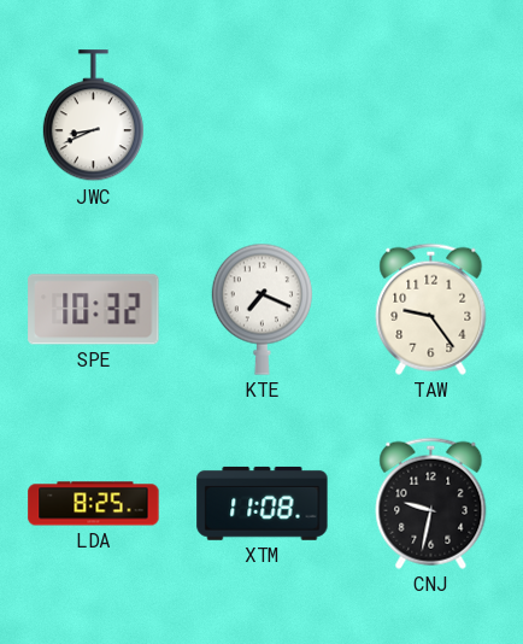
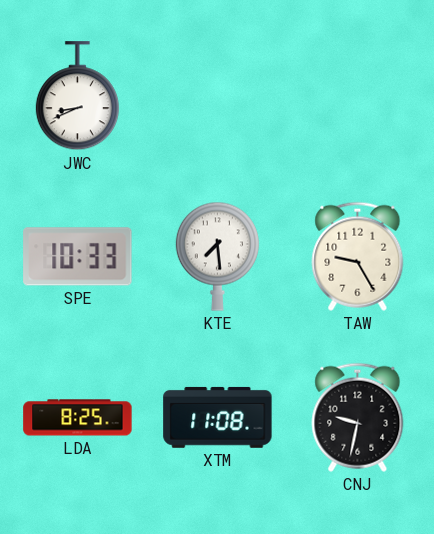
SPE: 10:32 -> 10:33
KTE: 7:19 -> 7:29
TAW: 9:24 -> 9:25
